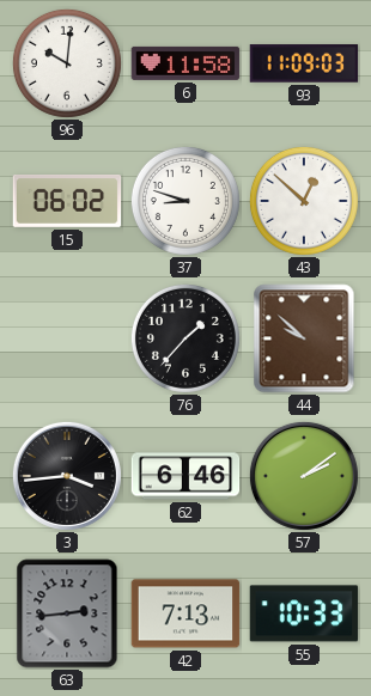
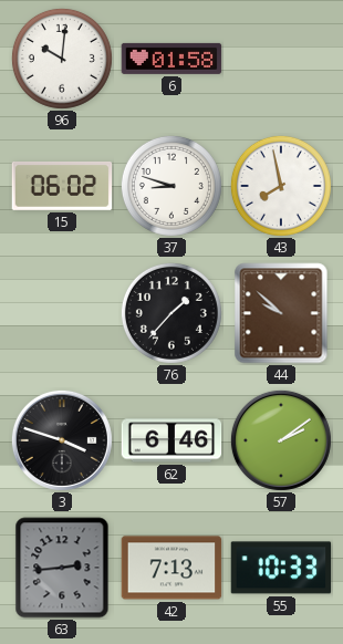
6: 11:58 -> 01:58
93: 11:09 -> none
43: 12:52 -> 7:58
3: 3:44 -> 3:48
